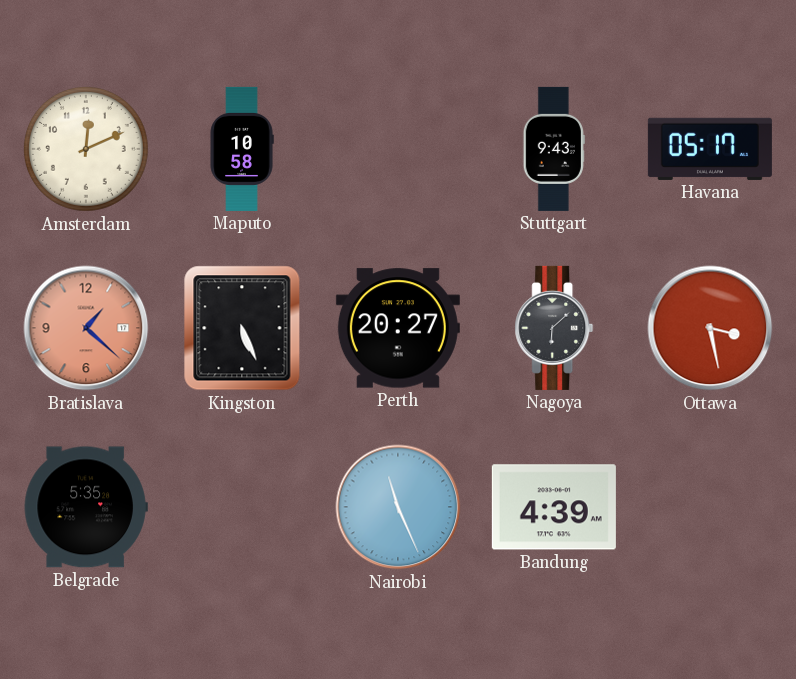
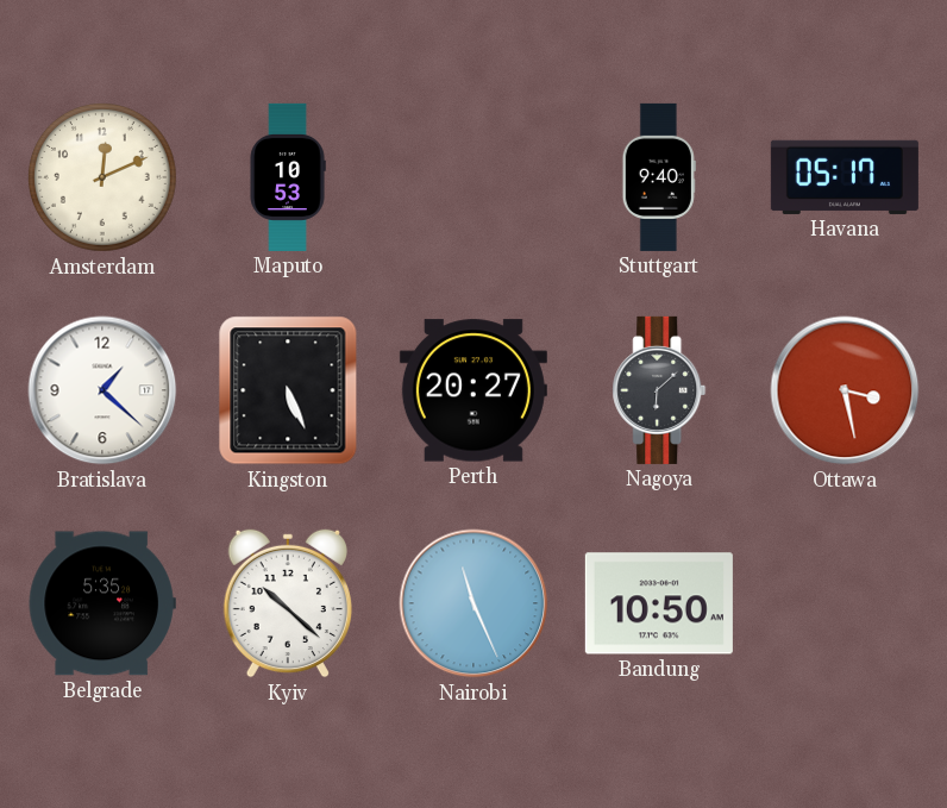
Maputo: 10:58 -> 10:53
Stuttgart: 9:43 -> 9:40
Bratislava dial: salmon -> white
Kyiv: none -> 10:22
Bandung: 4:39 -> 10:50
